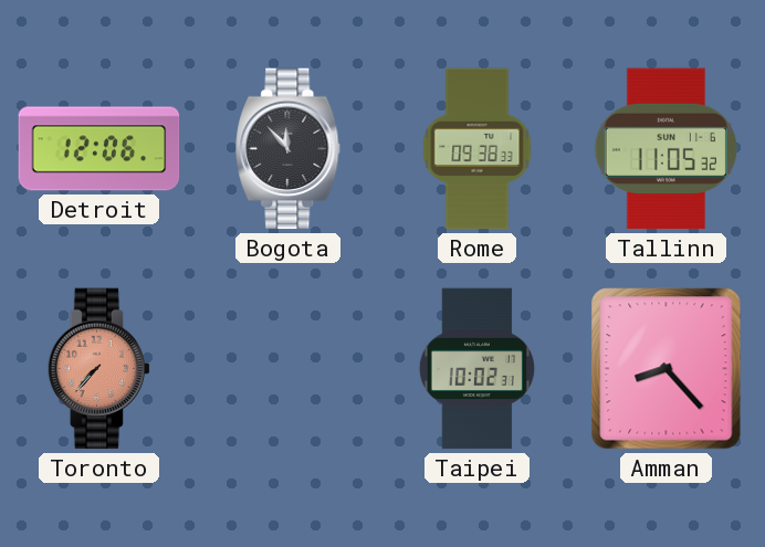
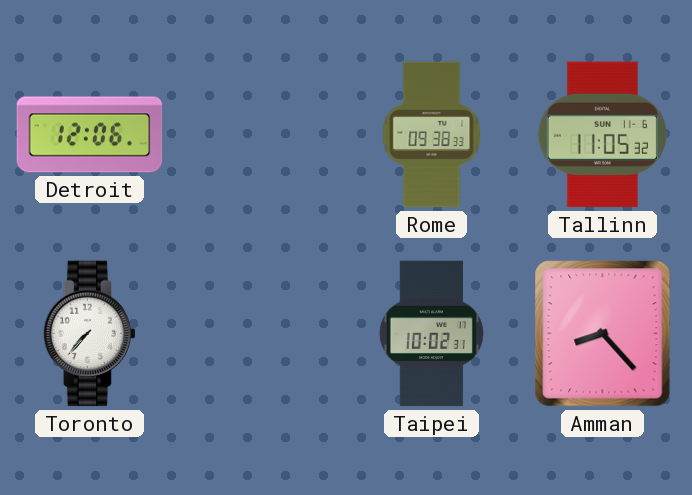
Bogota: 11:53 -> none
Toronto dial: salmon -> white
